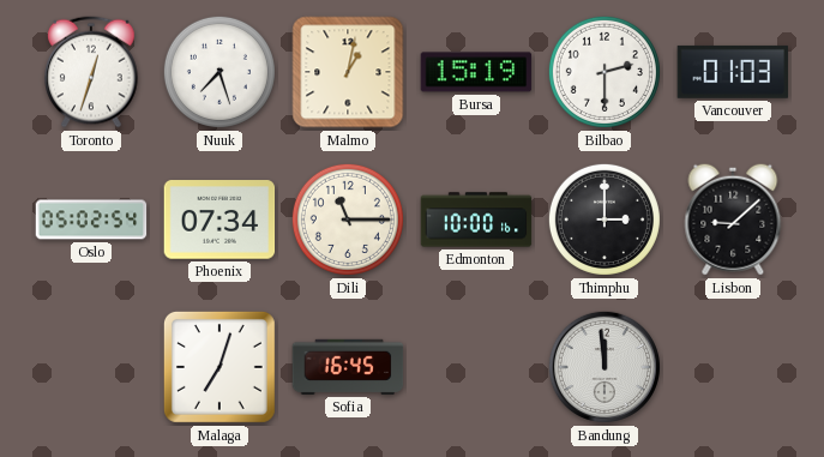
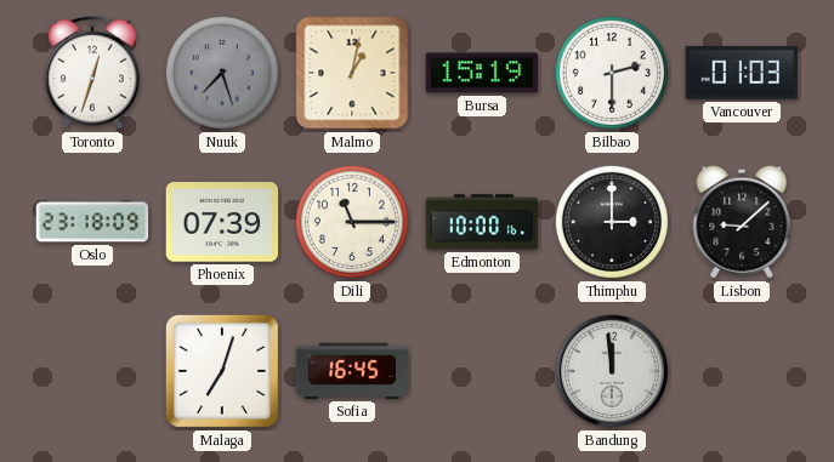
Nuuk dial: white -> grey
Oslo: 05:02 -> 23:18
Phoenix: 07:34 -> 07:39
